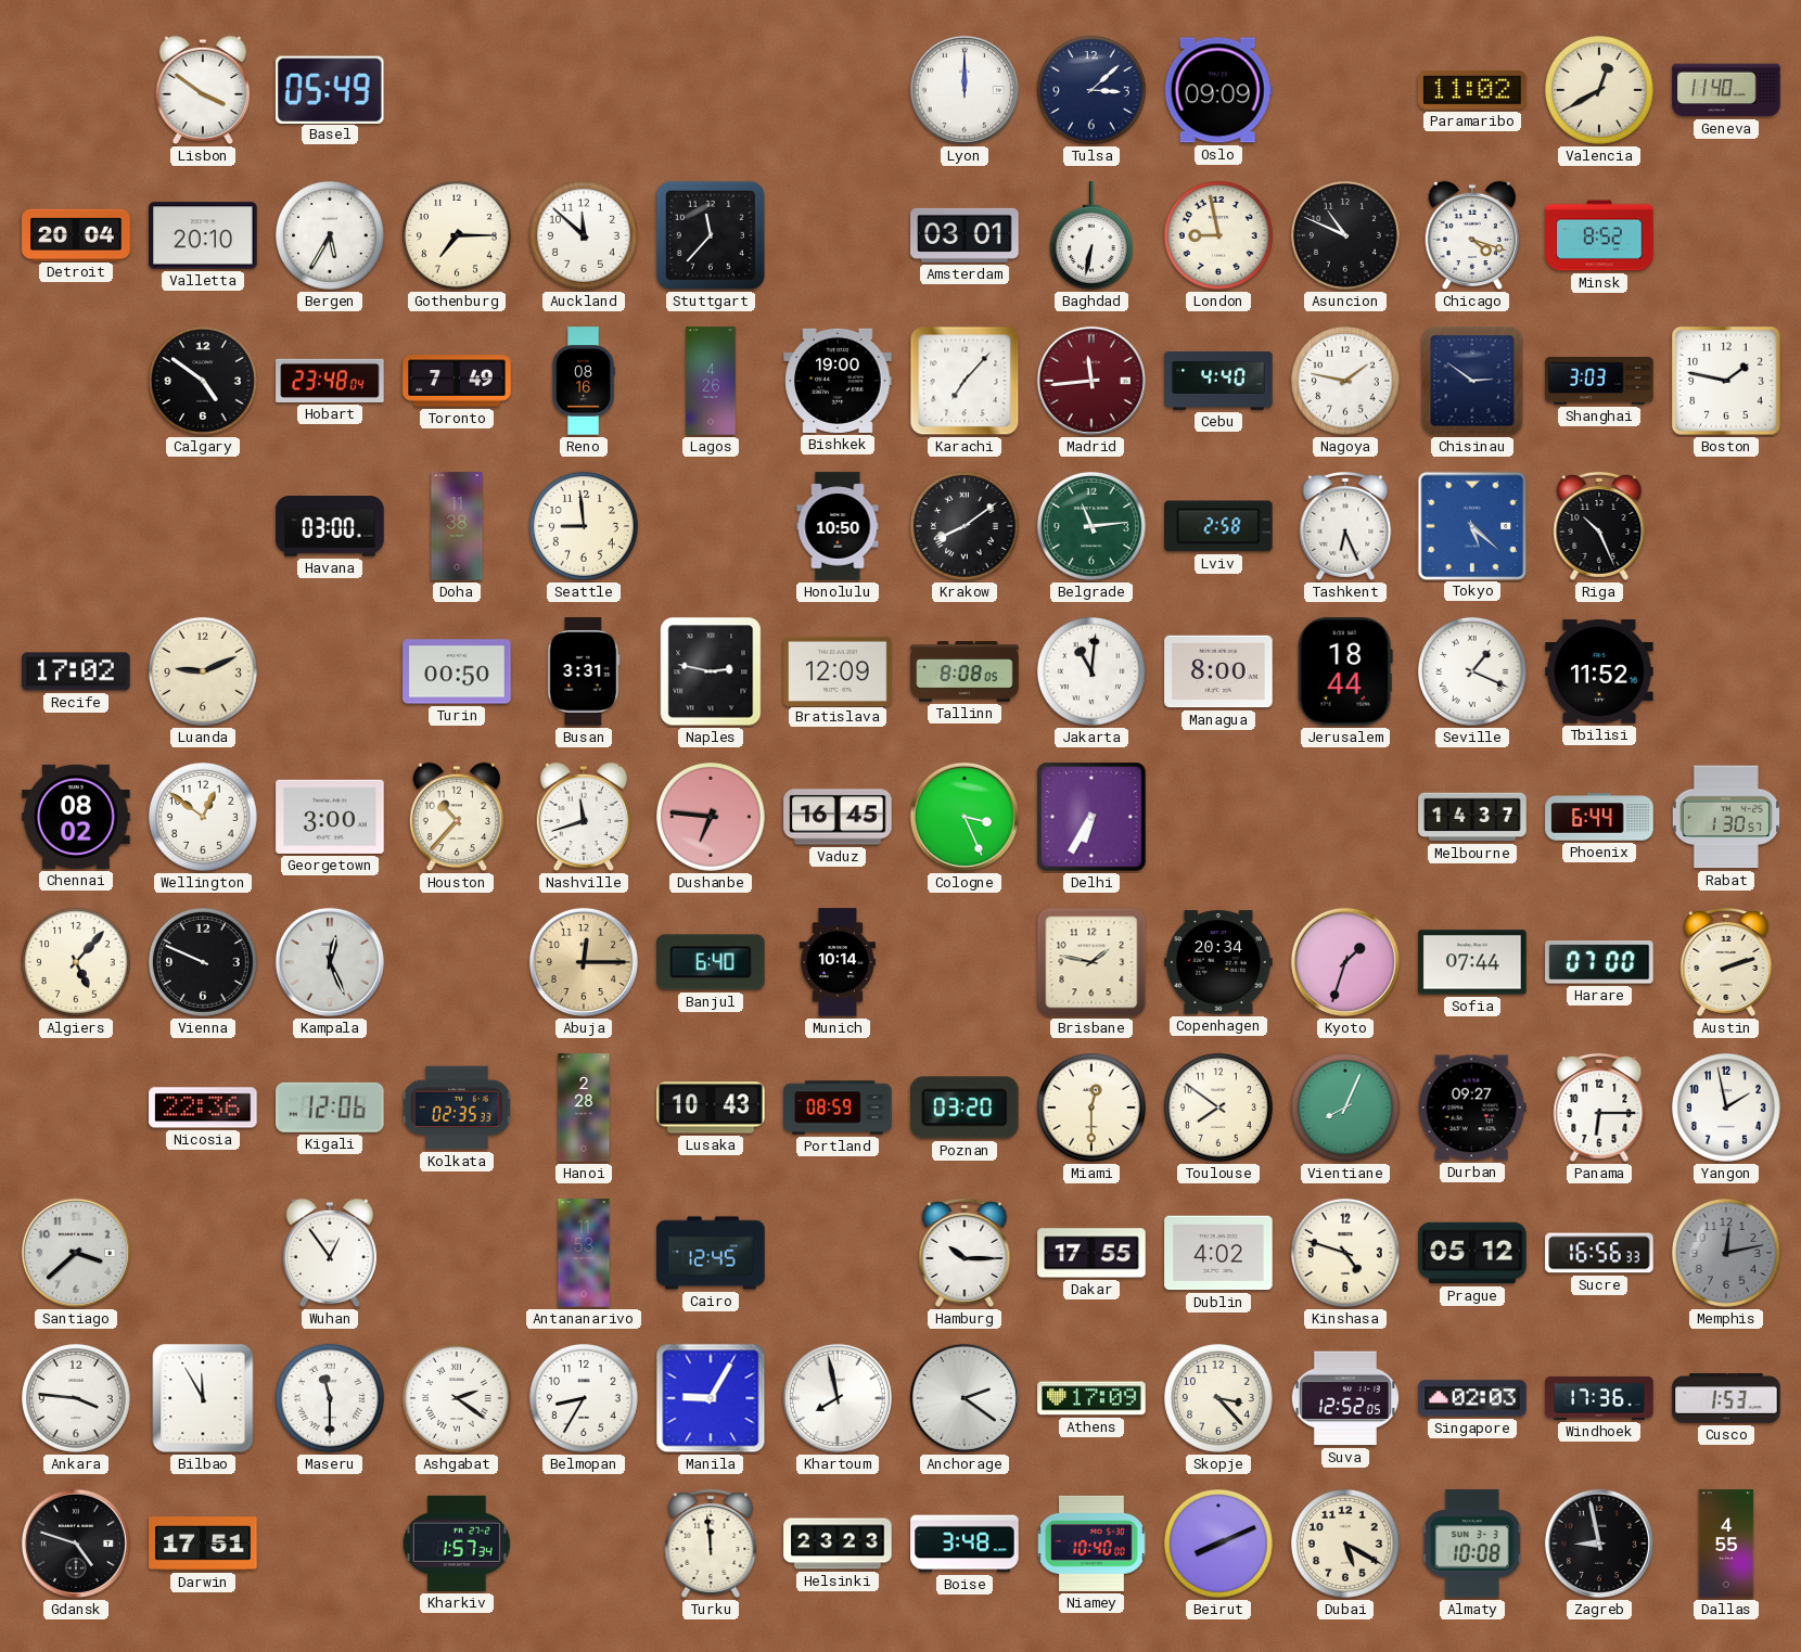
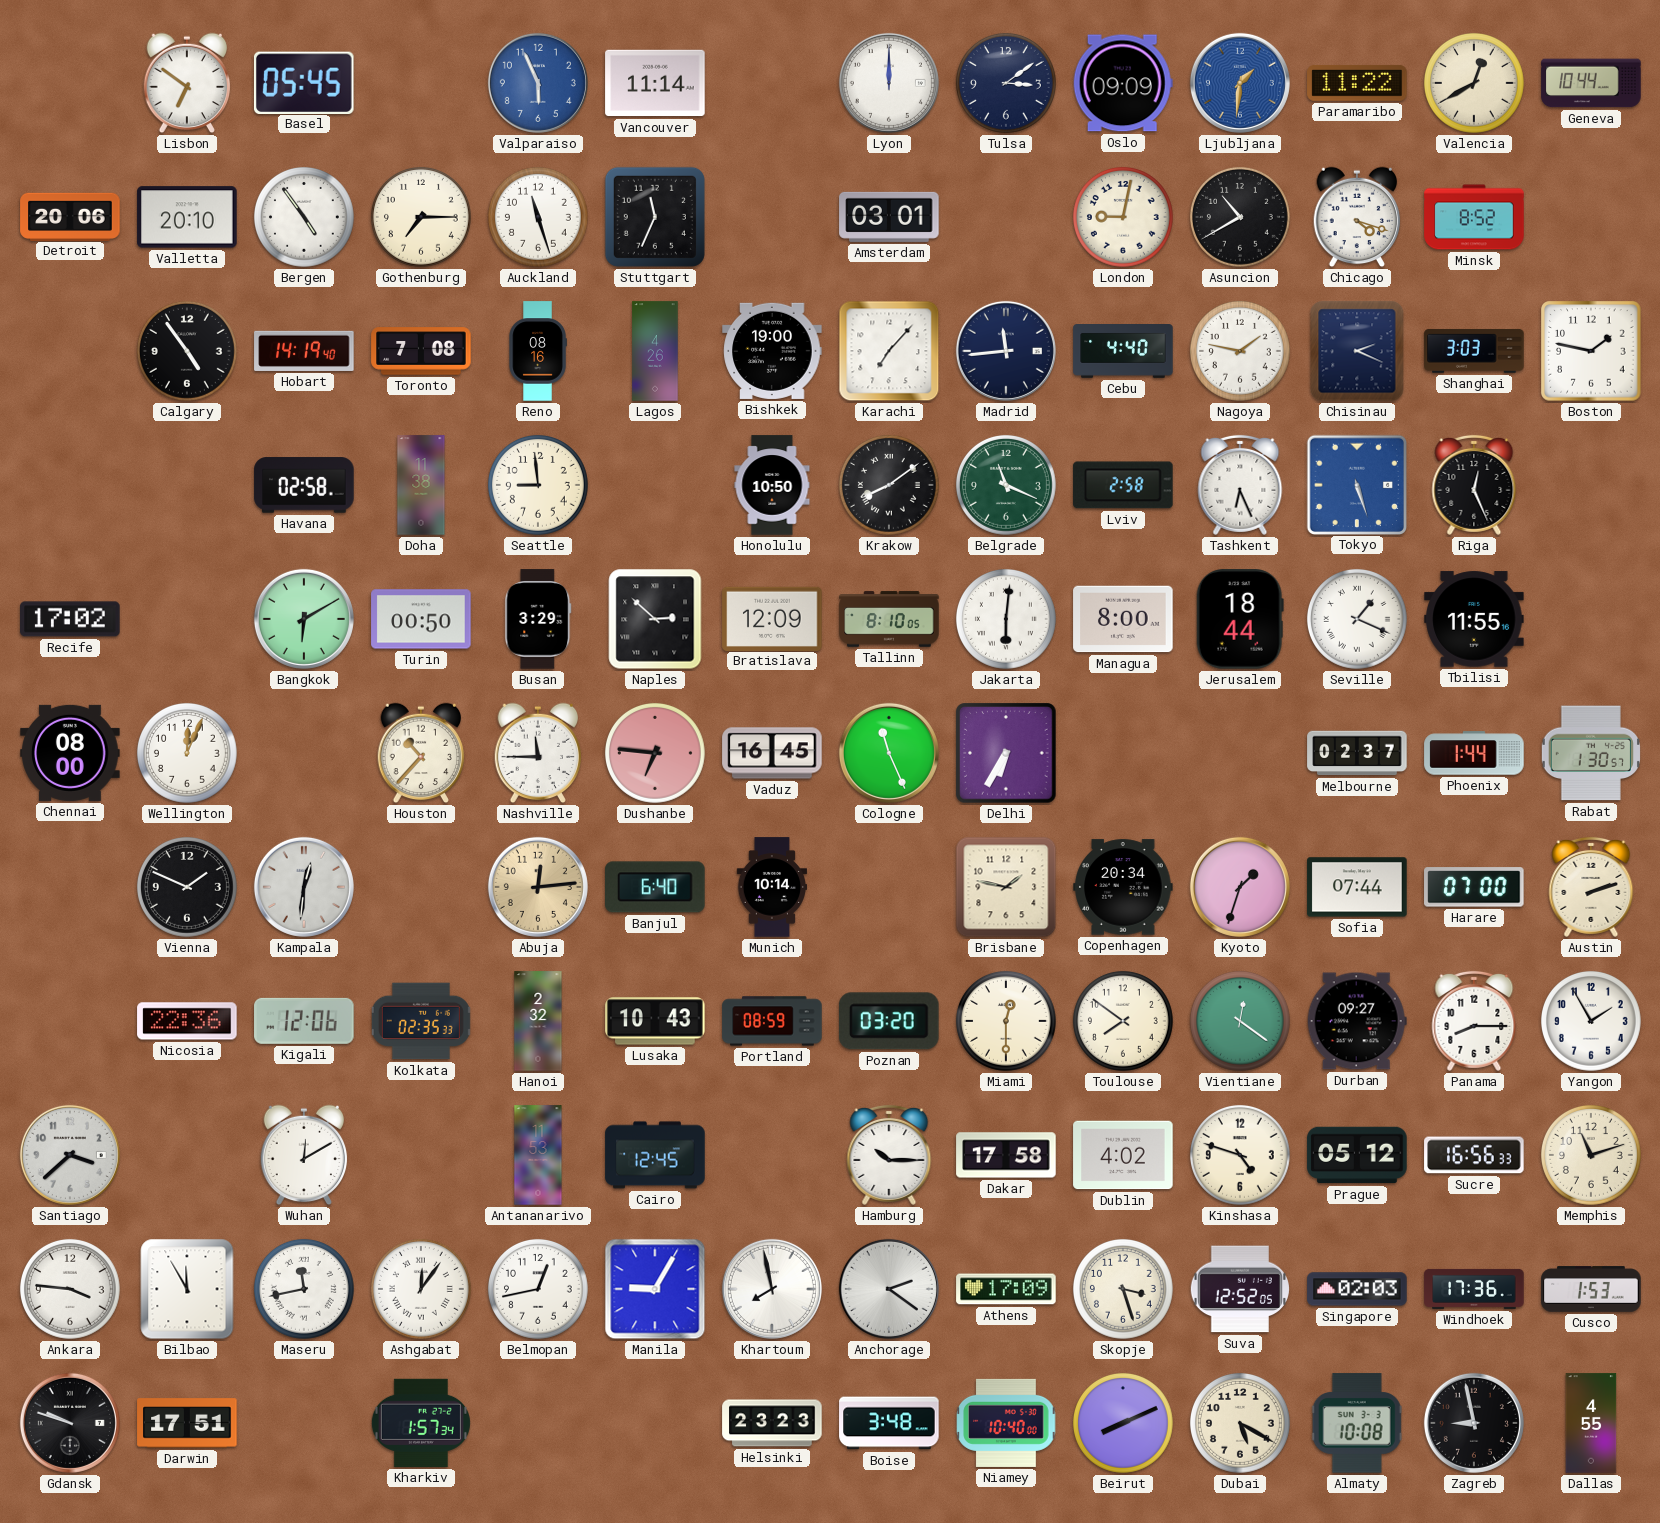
Lisbon: 3:51 -> 6:51
Basel: 05:49 -> 05:45
Valparaiso: none -> 5:56
Vancouver: none -> 11:14
Tulsa: 3:08 -> 3:09
Ljubljana: none -> 1:31
Paramaribo: 11:02 -> 11:22
Geneva: 11:40 -> 10:44
Detroit: 20:04 -> 20:06
Bergen: 5:35 -> 4:54
Auckland: 11:52 -> 11:27
Stuttgart: 11:37 -> 11:34
Baghdad: 6:32 -> none
London: 8:58 -> 9:02
Asuncion: 10:49 -> 10:40
Calgary: 4:51 -> 4:54
Hobart: 23:48 -> 14:19
Toronto: 7:49 -> 7:08
Madrid dial: burgundy -> navy
Chisinau: 2:51 -> 2:19
Havana: 03:00 -> 02:58
Belgrade: 11:14 -> 11:19
Tokyo: 5:22 -> 5:27
Riga: 10:26 -> 12:26
Luanda: 9:11 -> none
Bangkok: none -> 6:10
Busan: 3:31 -> 3:29
Naples: 2:47 -> 2:52
Tallinn: 8:08 -> 8:10
Jakarta: 11:01 -> 6:01
Tbilisi: 11:52 -> 11:55
Chennai: 08:02 -> 08:00
Wellington: 12:51 -> 12:04
Georgetown: 3:00 -> none
Nashville: 11:42 -> 11:45
Cologne: 3:26 -> 11:26
Melbourne: 14:37 -> 02:37
Phoenix: 6:44 -> 1:44
Algiers: 5:07 -> none
Vienna: 9:49 -> 1:49
Kampala: 12:26 -> 12:31
Abuja: 12:15 -> 12:14
Hanoi: 2:28 -> 2:32
Vientiane: 8:04 -> 12:21
Panama: 6:15 -> 8:15
Yangon: 1:58 -> 1:55
Wuhan: 12:54 -> 12:10
Dakar: 17:55 -> 17:58
Memphis: 12:13 -> 11:12
Memphis dial: grey -> cream
Maseru: 11:30 -> 11:43
Ashgabat: 2:21 -> 12:06
Belmopan: 8:35 -> 12:43
Skopje: 3:23 -> 3:27
Gdansk: 4:48 -> 9:48
Turku: 11:59 -> none
